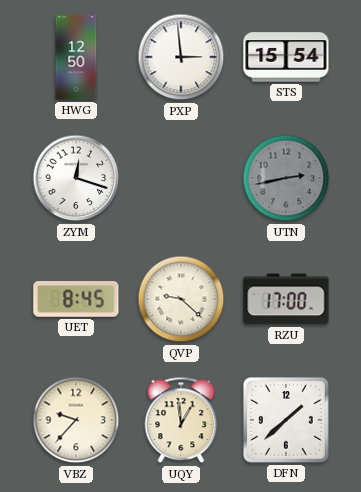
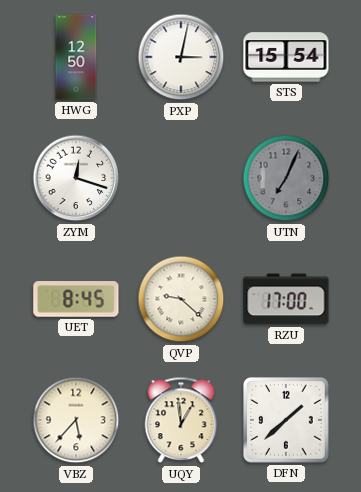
PXP: 2:59 -> 3:02
UTN: 2:43 -> 7:04
VBZ: 9:37 -> 5:37
